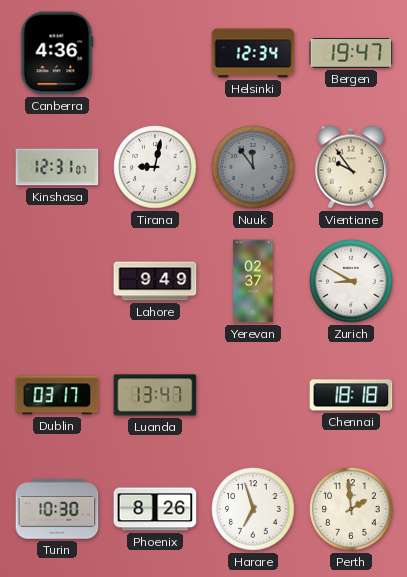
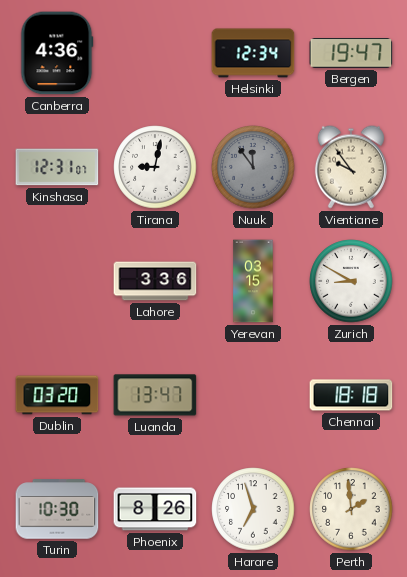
Lahore: 9:49 -> 3:36
Yerevan: 02:37 -> 03:15
Dublin: 03:17 -> 03:20
